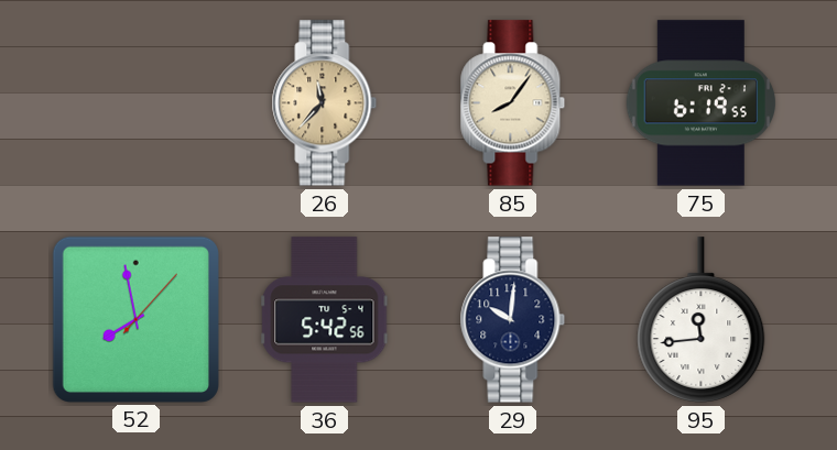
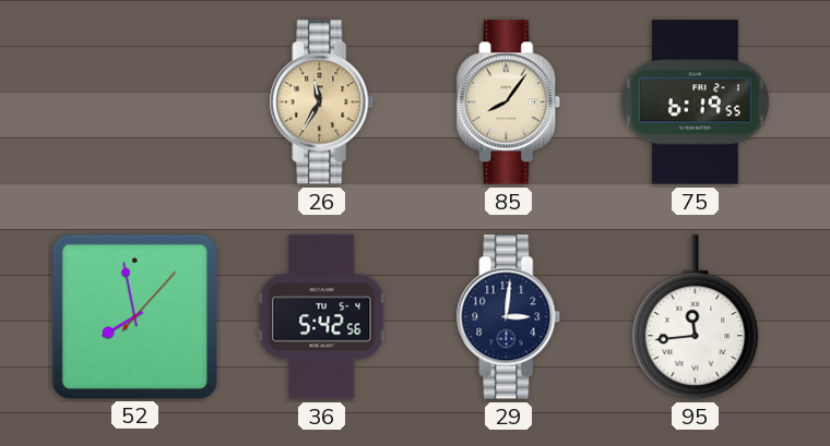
26: 11:37 -> 11:35
29: 10:01 -> 3:01
